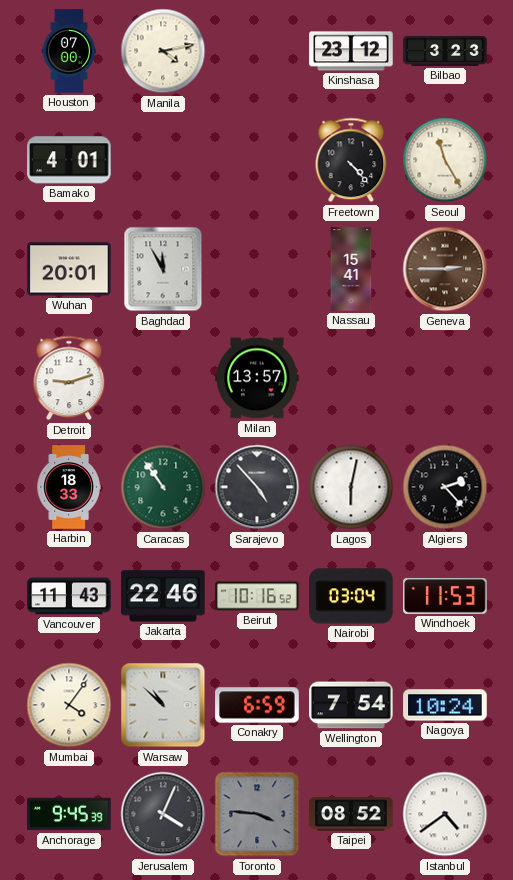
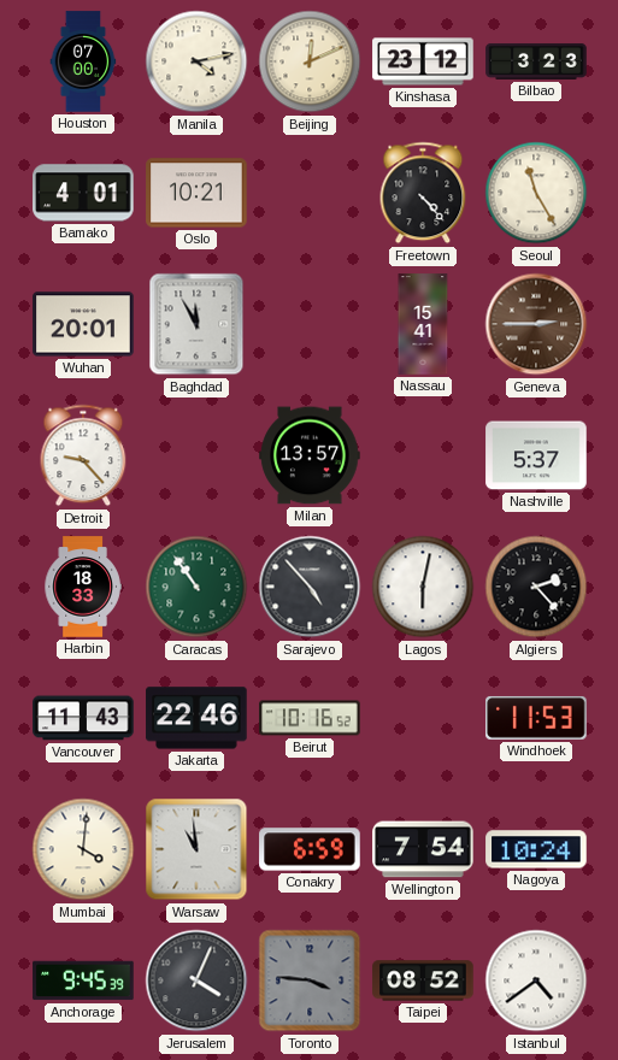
Beijing: none -> 12:11
Oslo: none -> 10:21
Detroit: 9:12 -> 9:23
Nashville: none -> 5:37
Nairobi: 03:04 -> none
Mumbai: 4:06 -> 4:01
Warsaw: 10:52 -> 10:59
